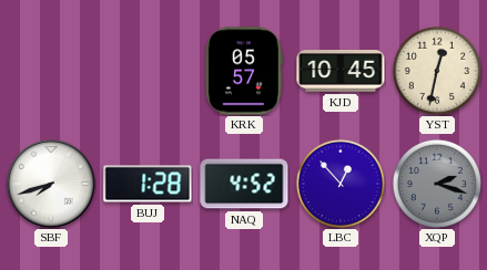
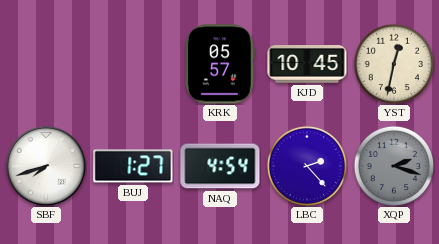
BUJ: 1:28 -> 1:27
NAQ: 4:52 -> 4:54
LBC: 12:53 -> 2:23
